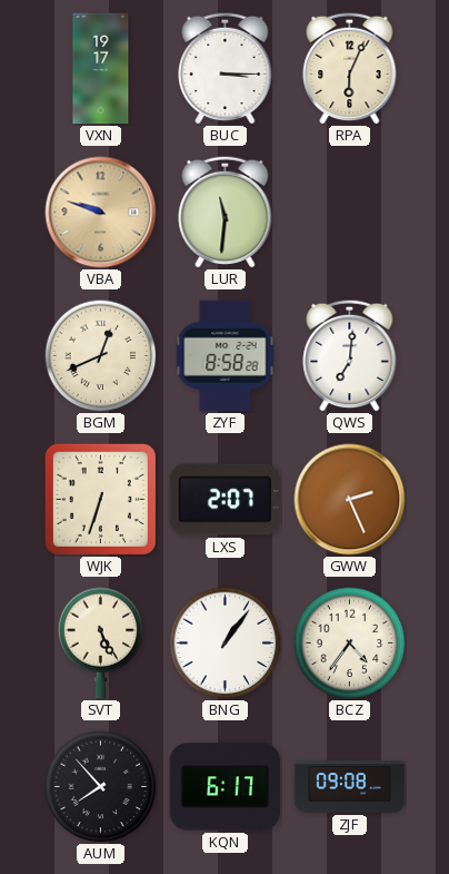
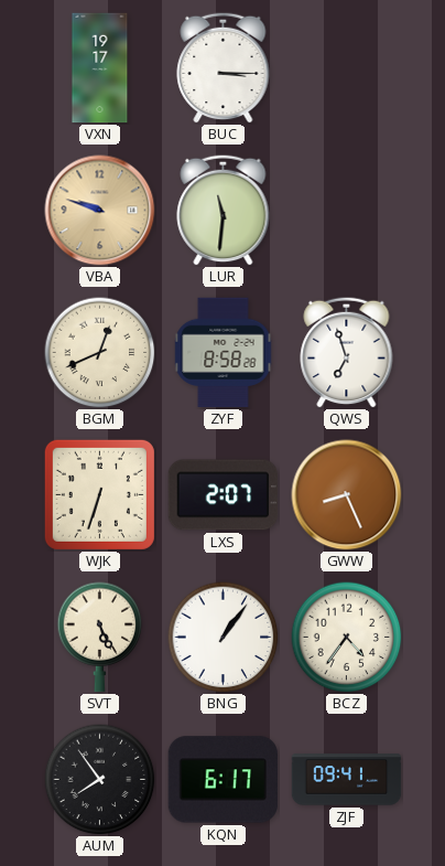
RPA: 6:04 -> none
QWS: 7:01 -> 6:57
GWW: 2:26 -> 8:26
AUM: 7:53 -> 7:54
ZJF: 09:08 -> 09:41
